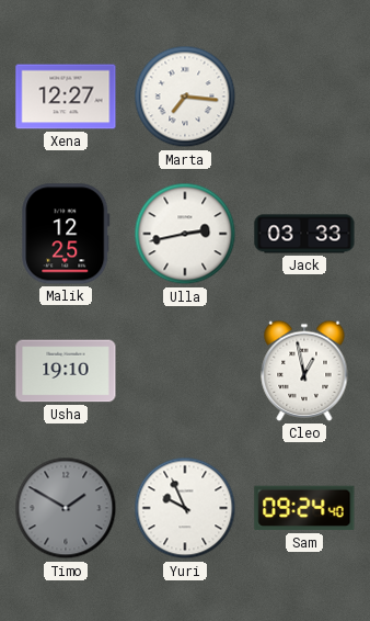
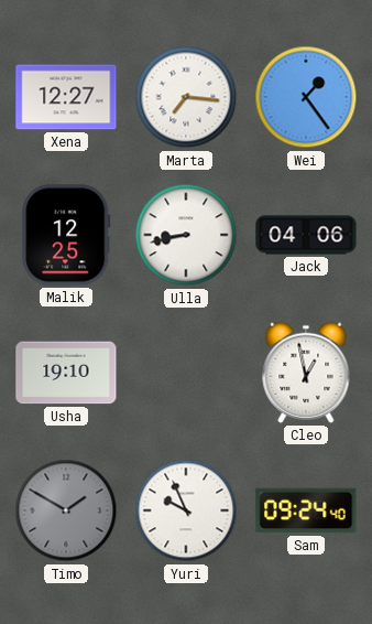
Wei: none -> 1:24
Ulla: 2:43 -> 8:43
Jack: 03:33 -> 04:06
